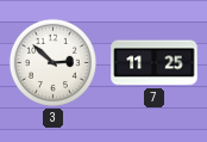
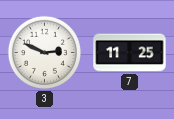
3: 2:52 -> 2:49
